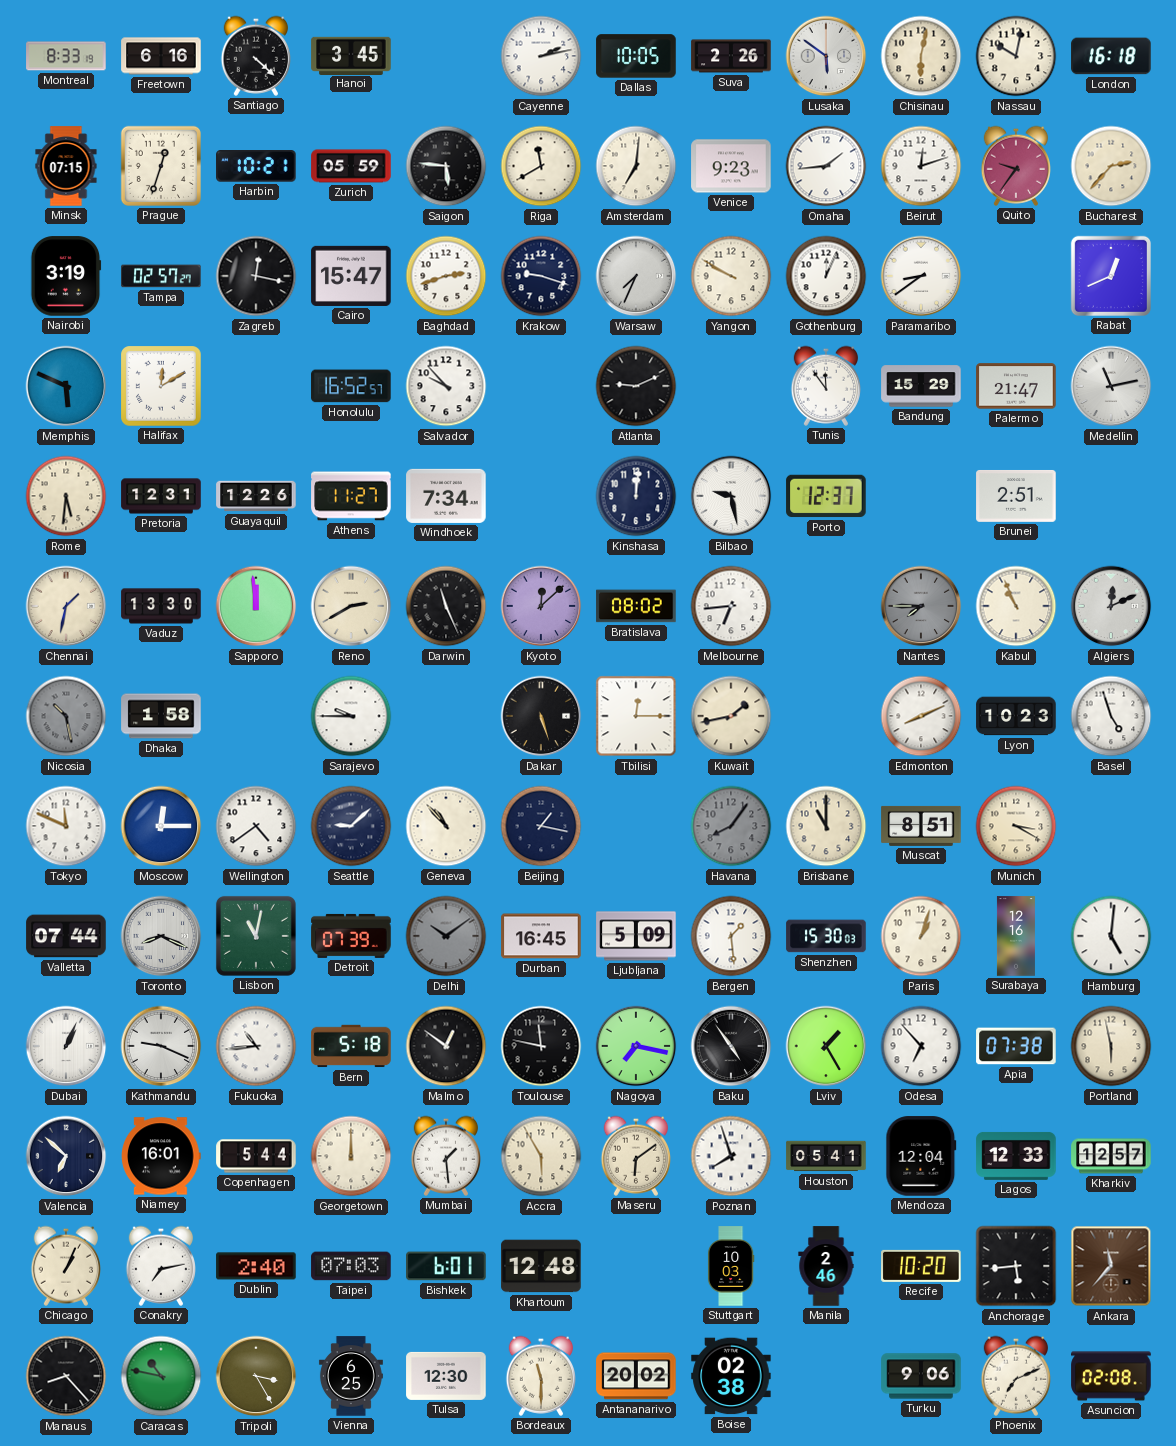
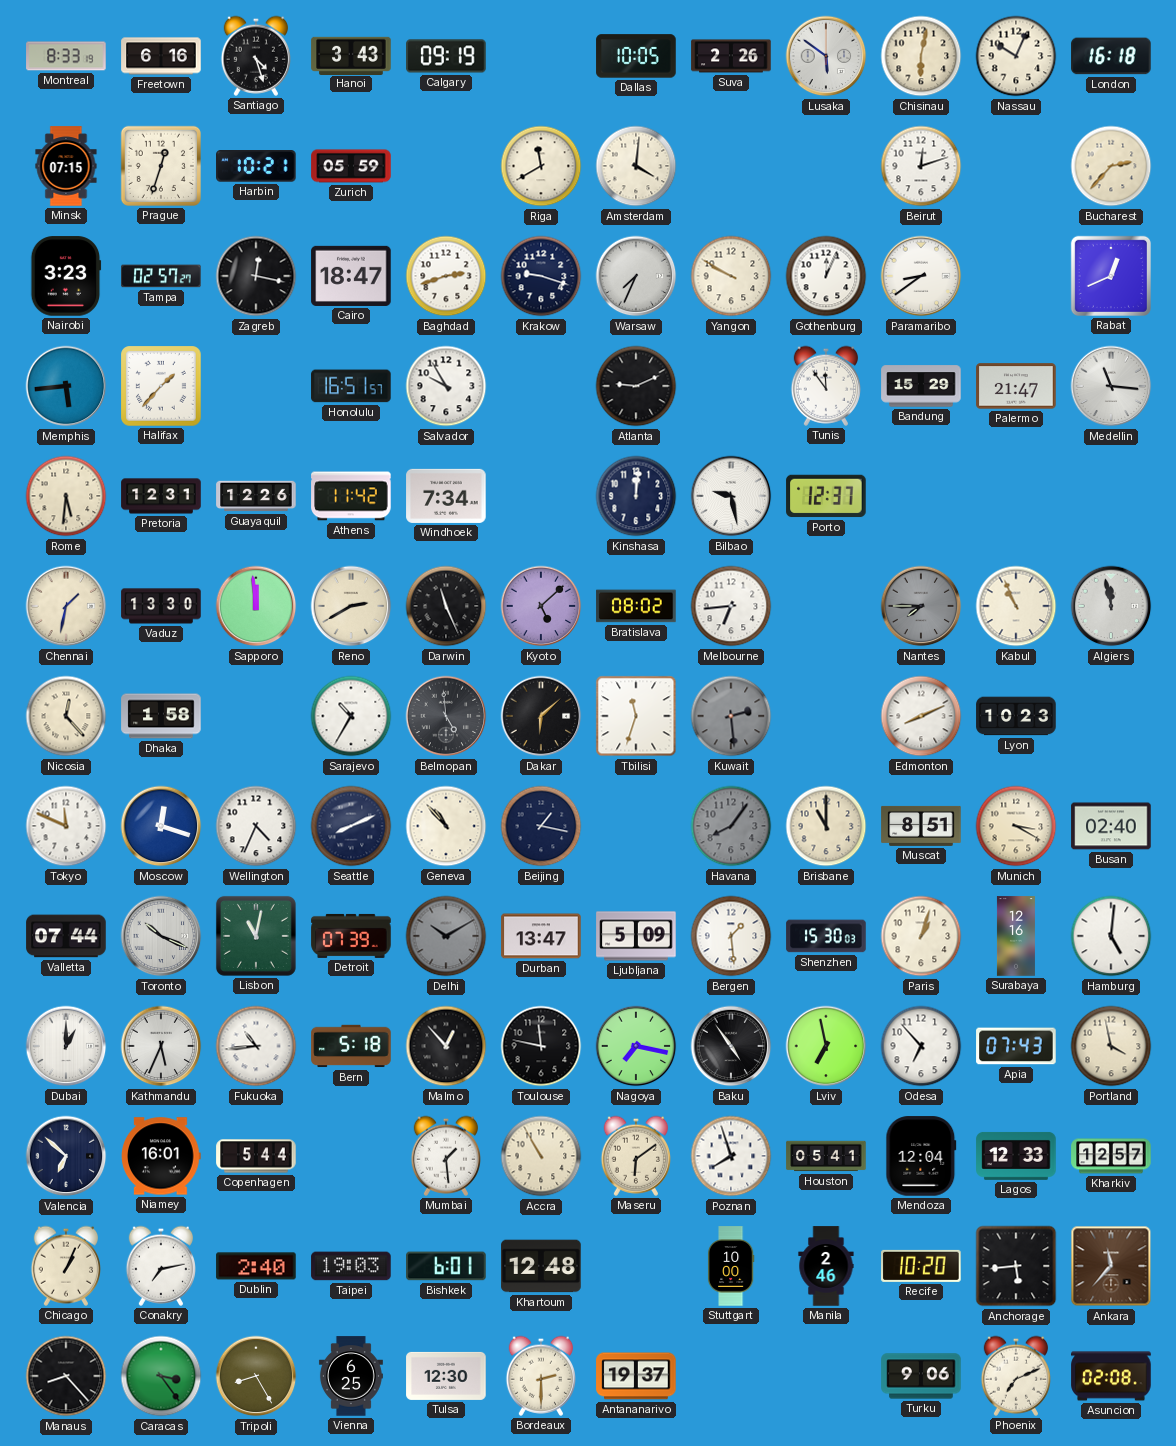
Santiago: 4:22 -> 4:27
Hanoi: 3:45 -> 3:43
Calgary: none -> 09:19
Cayenne: 2:13 -> none
Nassau: 10:02 -> 10:04
Saigon: 5:46 -> none
Amsterdam: 7:01 -> 4:01
Venice: 9:23 -> none
Omaha: 1:44 -> none
Quito: 9:36 -> none
Nairobi: 3:19 -> 3:23
Cairo: 15:47 -> 18:47
Memphis: 5:49 -> 5:44
Halifax: 12:10 -> 1:37
Honolulu: 16:52 -> 16:51
Salvador: 9:53 -> 9:55
Medellin: 11:13 -> 11:16
Athens: 11:27 -> 11:42
Brunei: 2:51 -> none
Kyoto: 12:08 -> 5:08
Algiers: 12:11 -> 11:58
Nicosia: 10:28 -> 12:23
Nicosia dial: grey -> cream
Sarajevo: 9:45 -> 10:35
Belmopan: none -> 4:59
Dakar: 5:27 -> 6:08
Tbilisi: 12:15 -> 11:33
Kuwait: 1:43 -> 2:29
Kuwait dial: cream -> grey
Basel: 4:57 -> none
Moscow: 12:15 -> 12:18
Wellington: 4:39 -> 4:34
Seattle: 9:08 -> 8:11
Busan: none -> 02:40
Toronto: 8:19 -> 10:19
Delhi: 10:09 -> 10:10
Durban: 16:45 -> 13:47
Dubai: 1:04 -> 1:00
Kathmandu: 9:19 -> 5:34
Malmo: 12:51 -> 12:53
Lviv: 1:25 -> 6:58
Apia: 07:38 -> 07:43
Portland: 5:58 -> 3:58
Georgetown: 12:00 -> none
Accra: 5:55 -> 10:55
Taipei: 07:03 -> 19:03
Stuttgart: 10:03 -> 10:00
Caracas: 10:47 -> 3:24
Tripoli: 3:25 -> 8:25
Bordeaux: 11:30 -> 2:30
Antananarivo: 20:02 -> 19:37
Boise: 02:38 -> none
